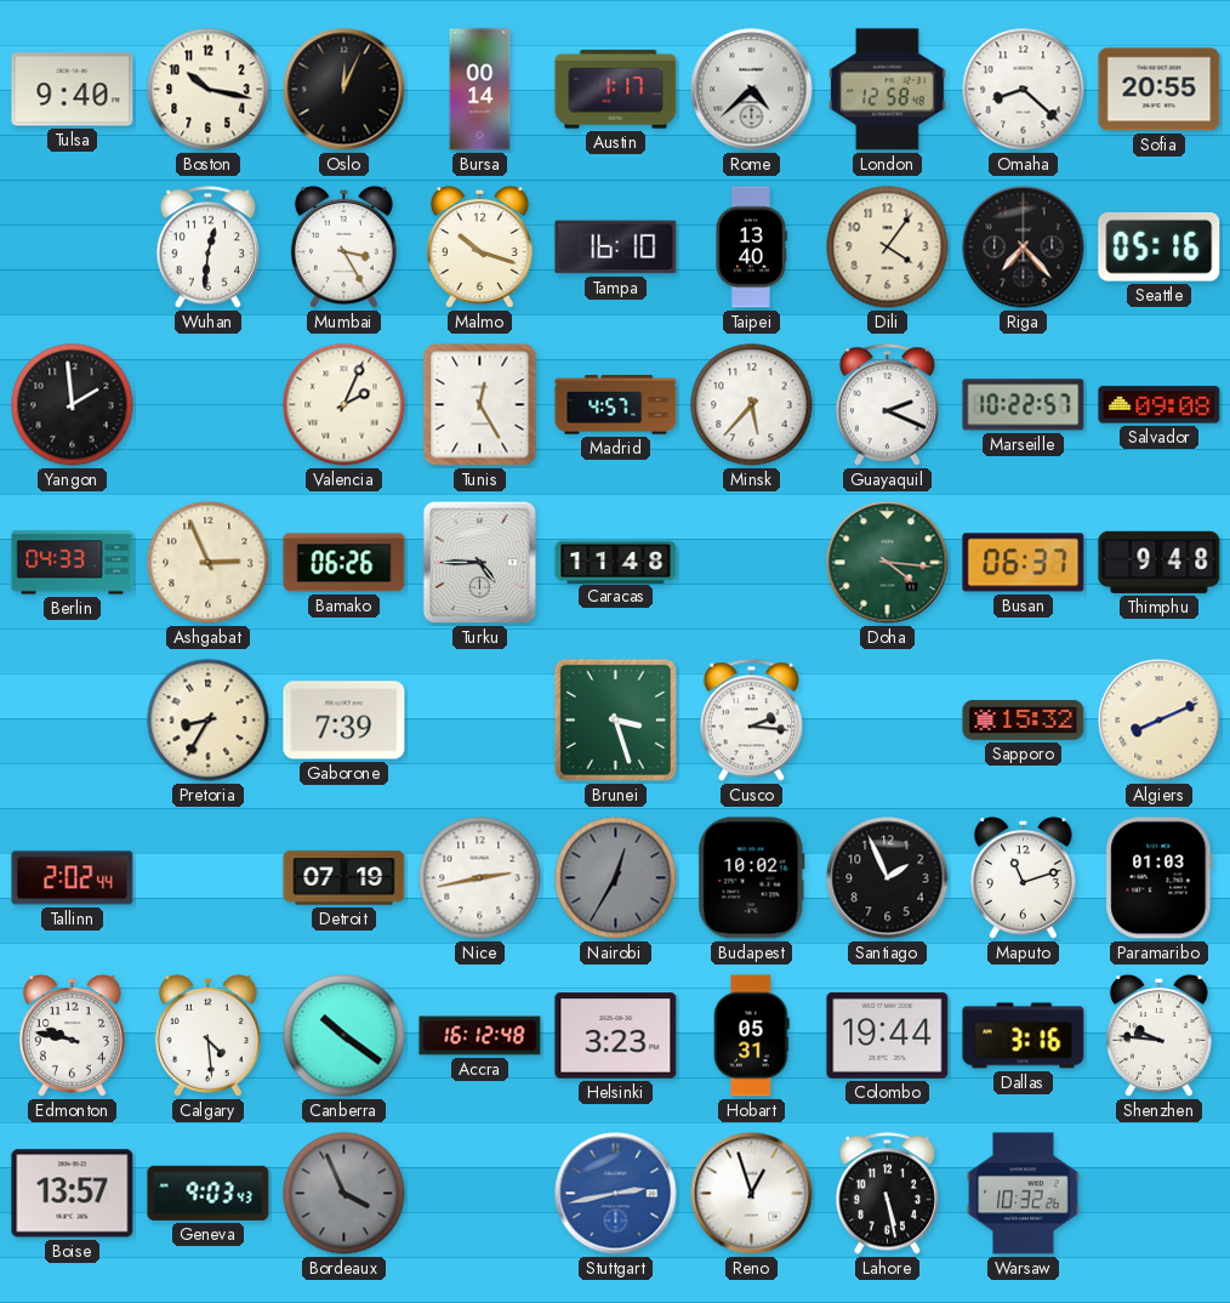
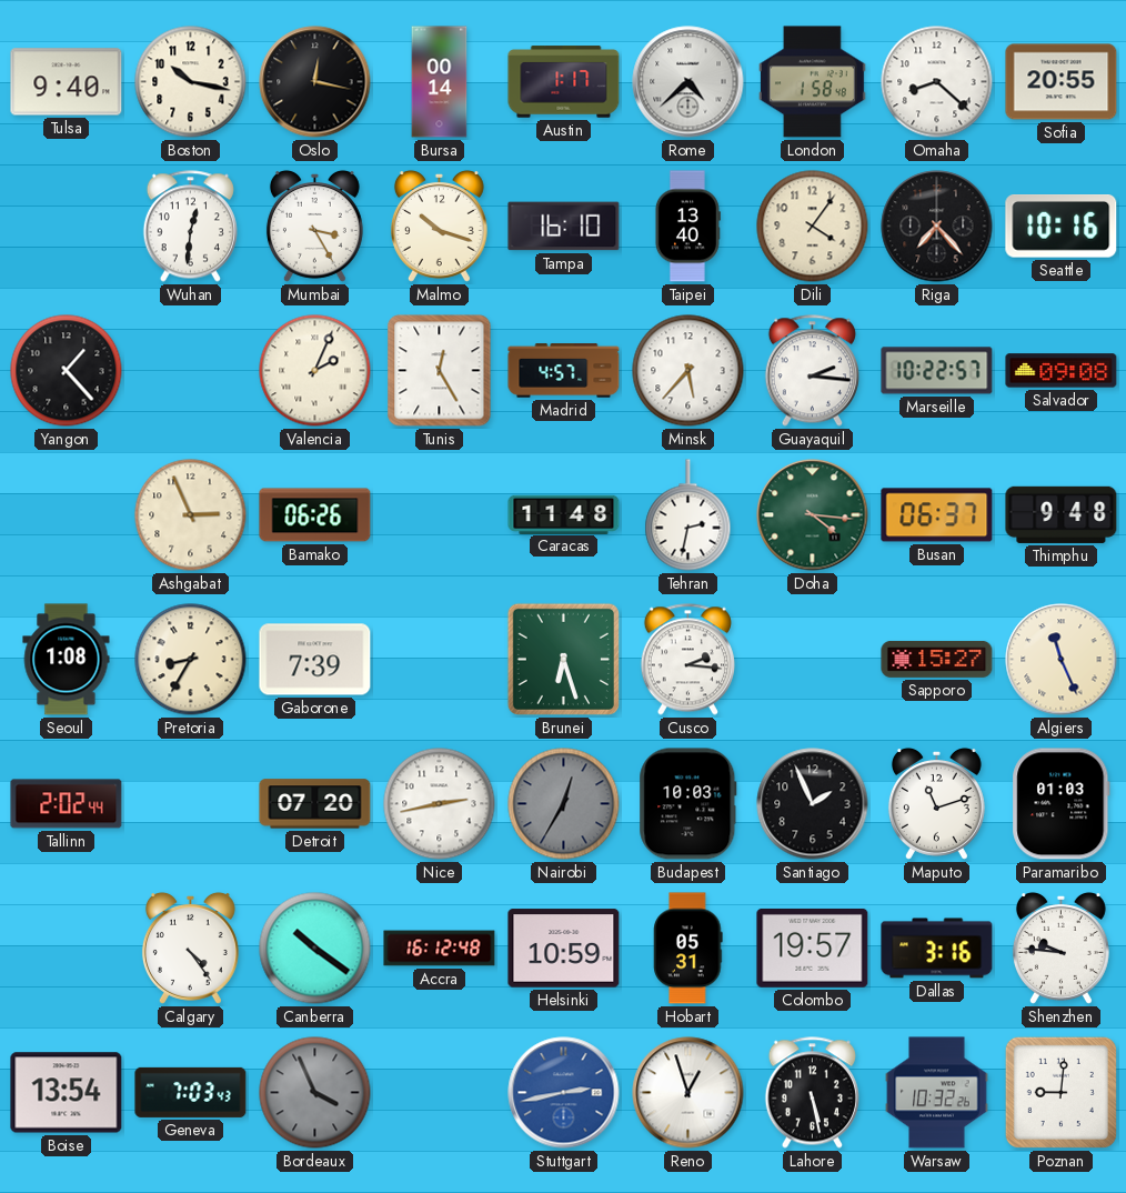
Oslo: 12:04 -> 12:17
London: 12:58 -> 1:58
Seattle: 05:16 -> 10:16
Yangon: 1:59 -> 1:23
Guayaquil: 2:19 -> 2:16
Berlin: 04:33 -> none
Turku: 4:45 -> none
Tehran: none -> 2:32
Seoul: none -> 1:08
Brunei: 3:27 -> 6:27
Sapporo: 15:32 -> 15:27
Algiers: 8:11 -> 11:26
Detroit: 07:19 -> 07:20
Budapest: 10:02 -> 10:03
Edmonton: 9:47 -> none
Calgary: 4:29 -> 4:24
Helsinki: 3:23 -> 10:59
Colombo: 19:44 -> 19:57
Boise: 13:57 -> 13:54
Geneva: 9:03 -> 7:03
Poznan: none -> 9:01
